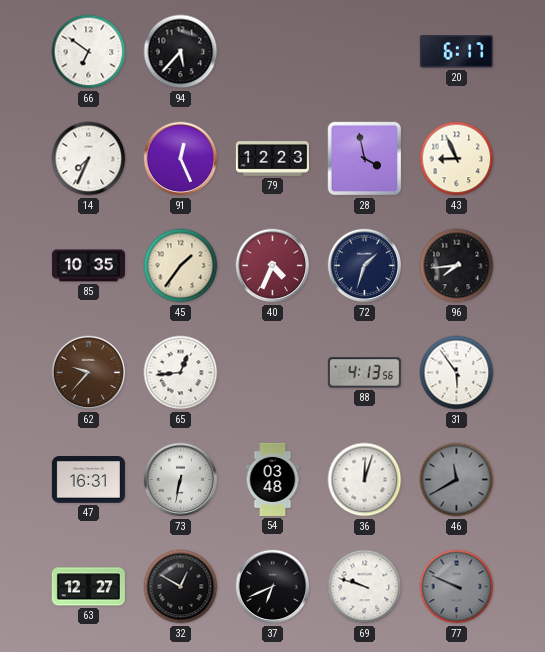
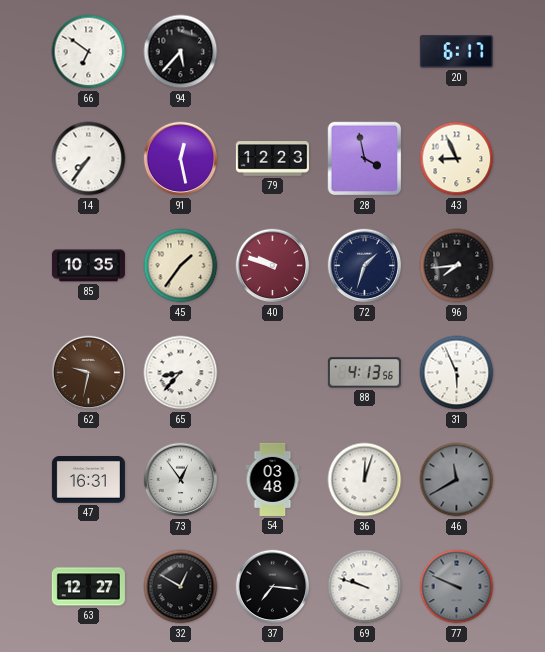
14: 7:34 -> 7:36
91: 12:26 -> 12:28
40: 4:34 -> 9:48
62: 9:37 -> 9:32
65: 12:44 -> 8:37
31: 5:54 -> 5:56
73: 6:32 -> 12:54
37: 6:41 -> 7:16
